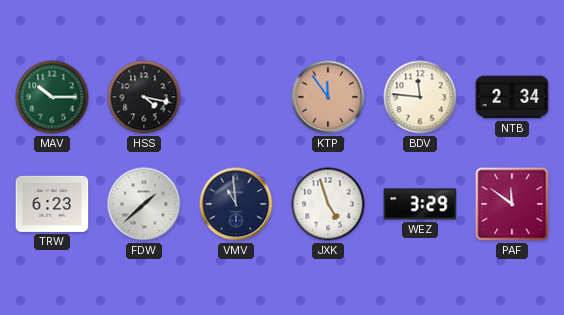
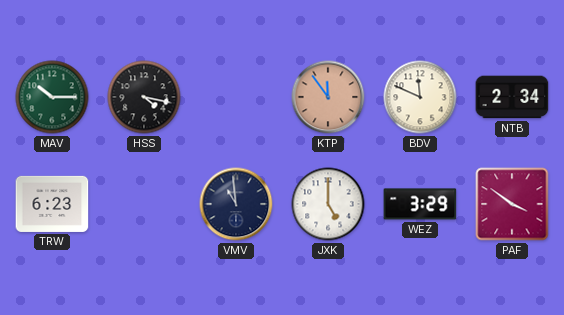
BDV: 11:46 -> 11:49
FDW: 1:38 -> none
JXK: 4:57 -> 5:00
PAF: 11:51 -> 3:51
